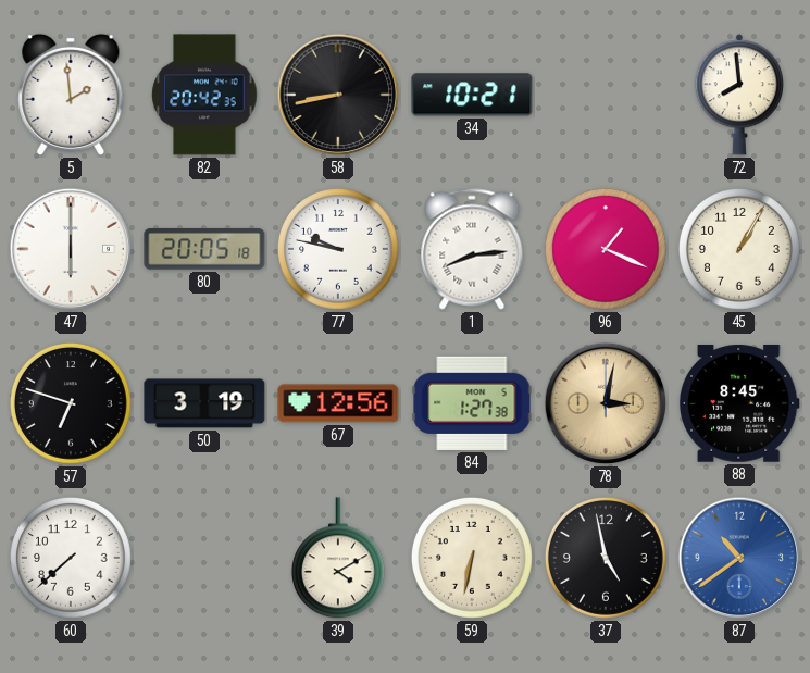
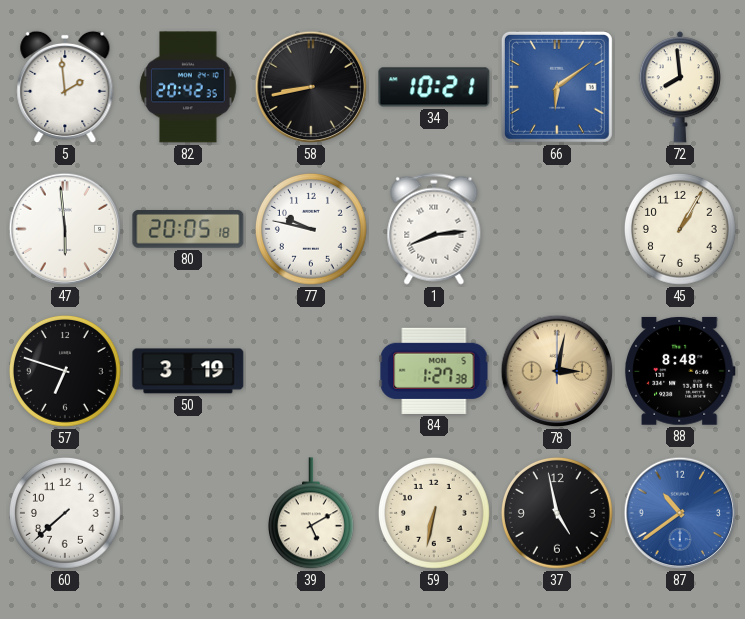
66: none -> 6:09
47: 6:00 -> 5:59
96: 1:19 -> none
67: 12:56 -> none
88: 8:45 -> 8:48
39: 4:10 -> 5:10
